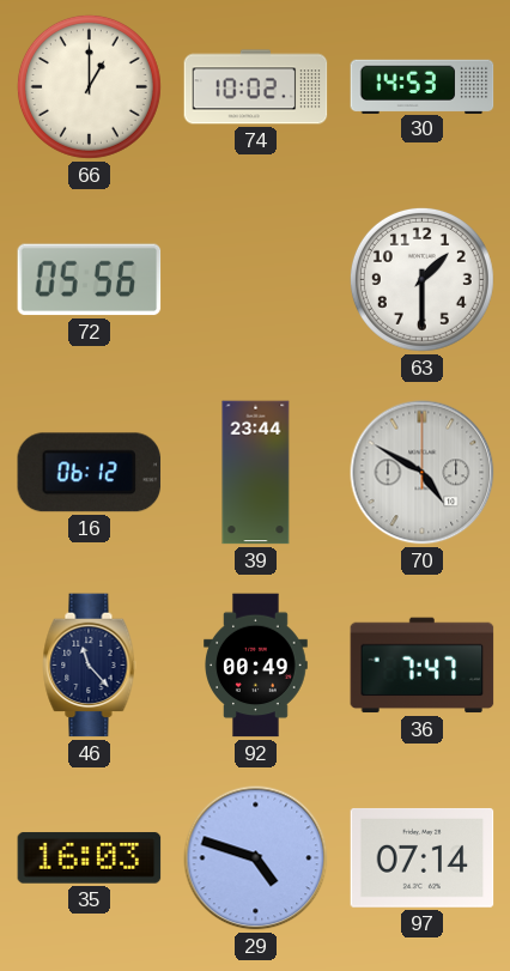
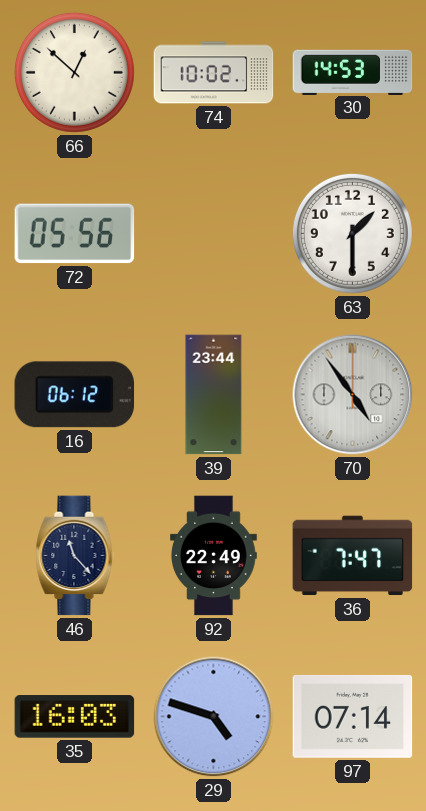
66: 1:00 -> 12:52
70: 4:50 -> 4:54
92: 00:49 -> 22:49
